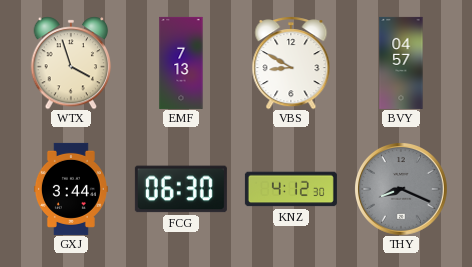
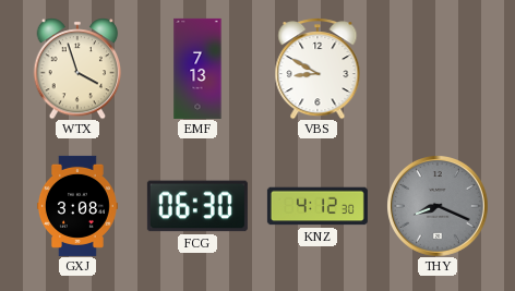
BVY: 04:57 -> none
GXJ: 3:44 -> 3:08
